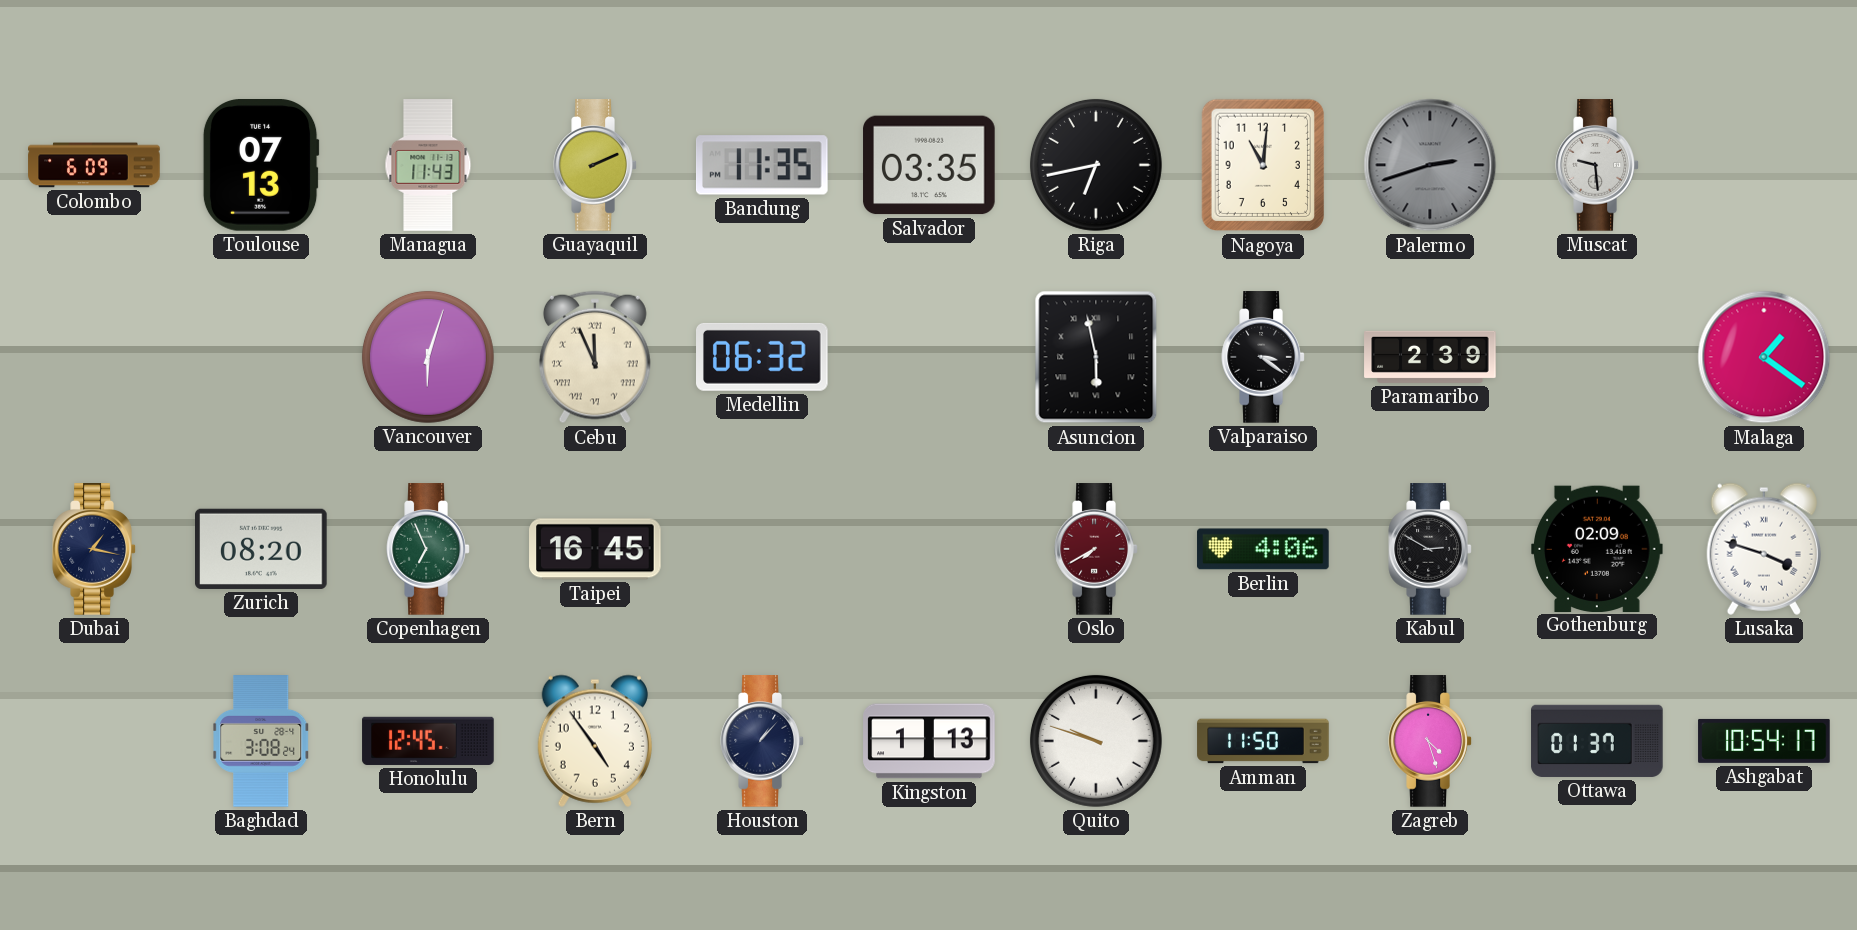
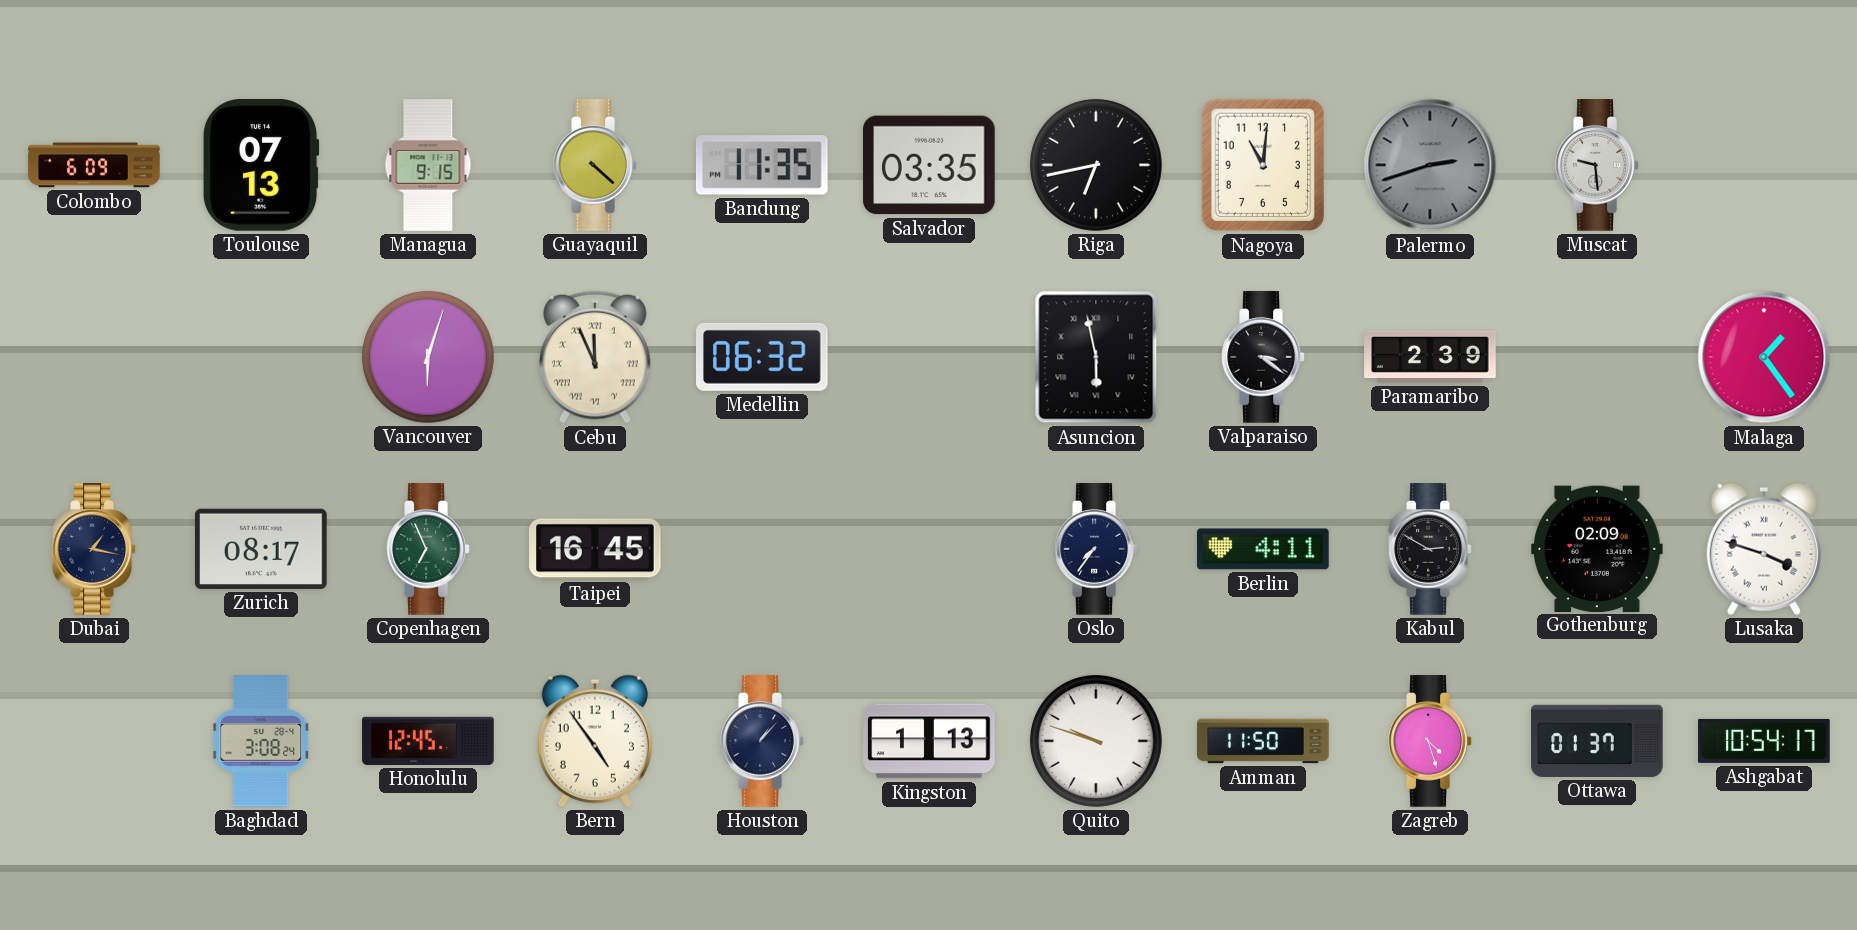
Managua: 11:43 -> 9:15
Guayaquil: 2:11 -> 4:22
Malaga: 1:21 -> 1:24
Zurich: 08:20 -> 08:17
Oslo: 7:40 -> 7:36
Oslo dial: burgundy -> navy
Berlin: 4:06 -> 4:11
